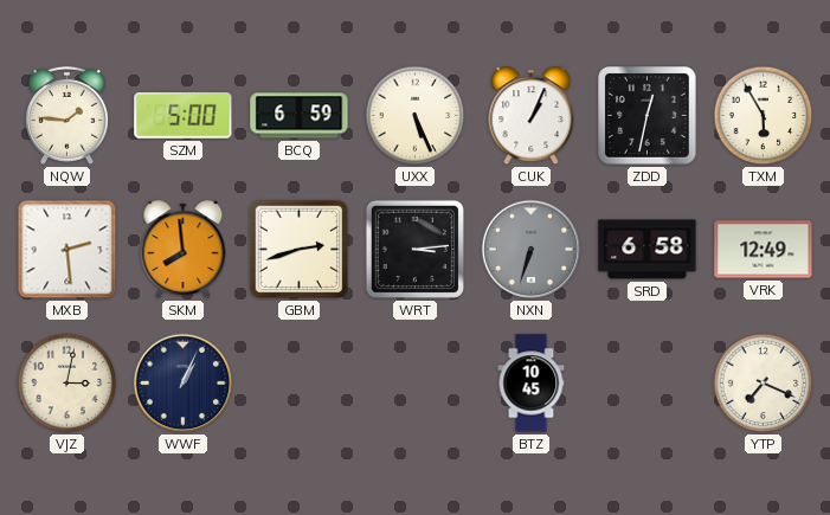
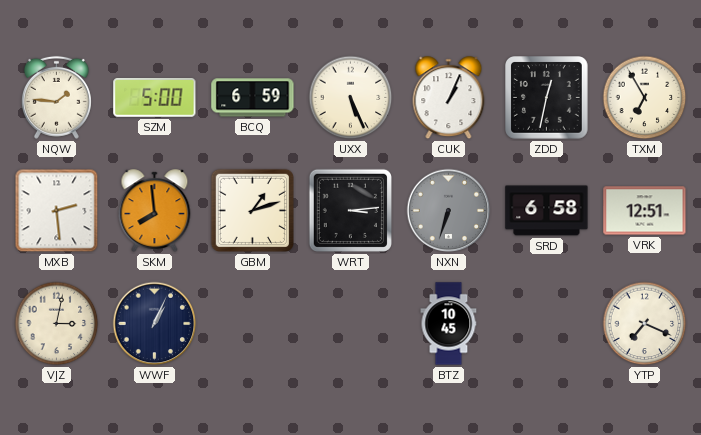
TXM: 5:55 -> 6:55
GBM: 2:42 -> 1:12
VRK: 12:49 -> 12:51
